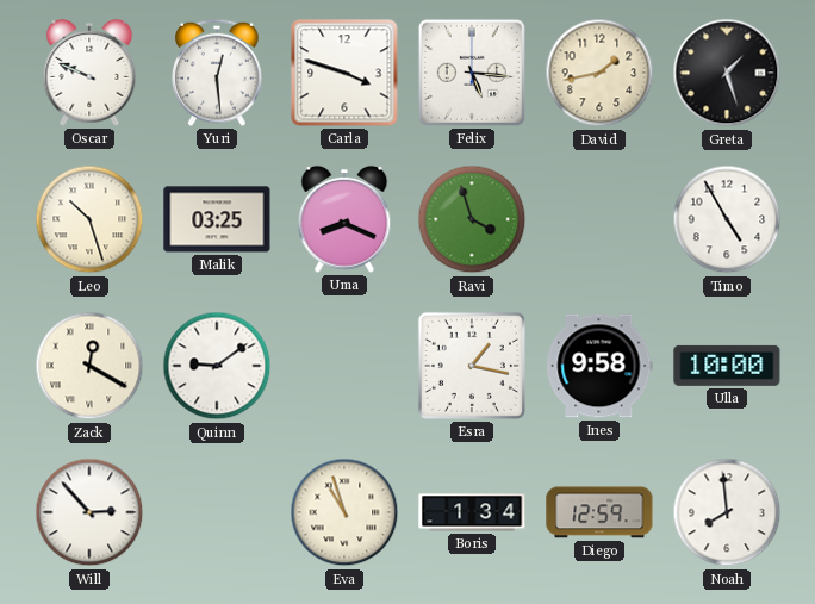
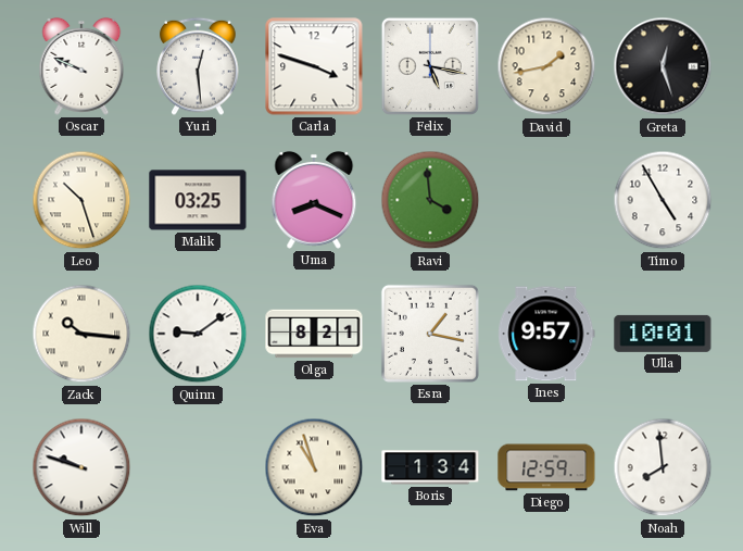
Felix: 5:16 -> 5:17
Greta: 1:27 -> 12:27
Ravi: 3:57 -> 3:59
Zack: 12:20 -> 10:16
Olga: none -> 8:21
Ines: 9:58 -> 9:57
Ulla: 10:00 -> 10:01
Will: 2:53 -> 9:48
